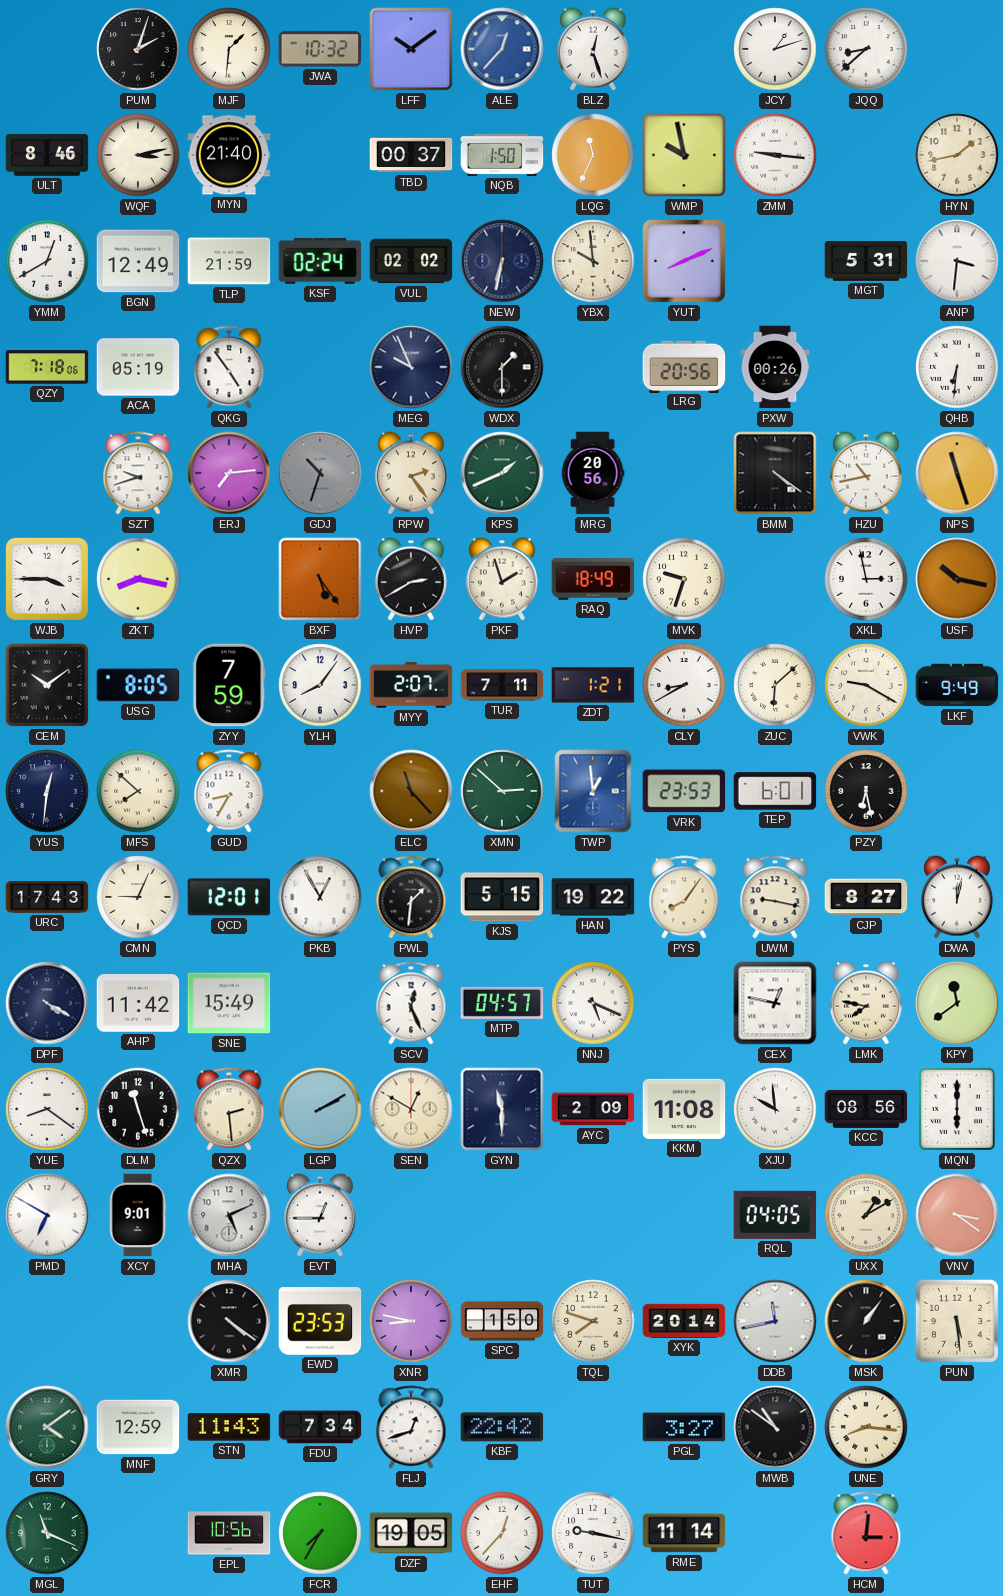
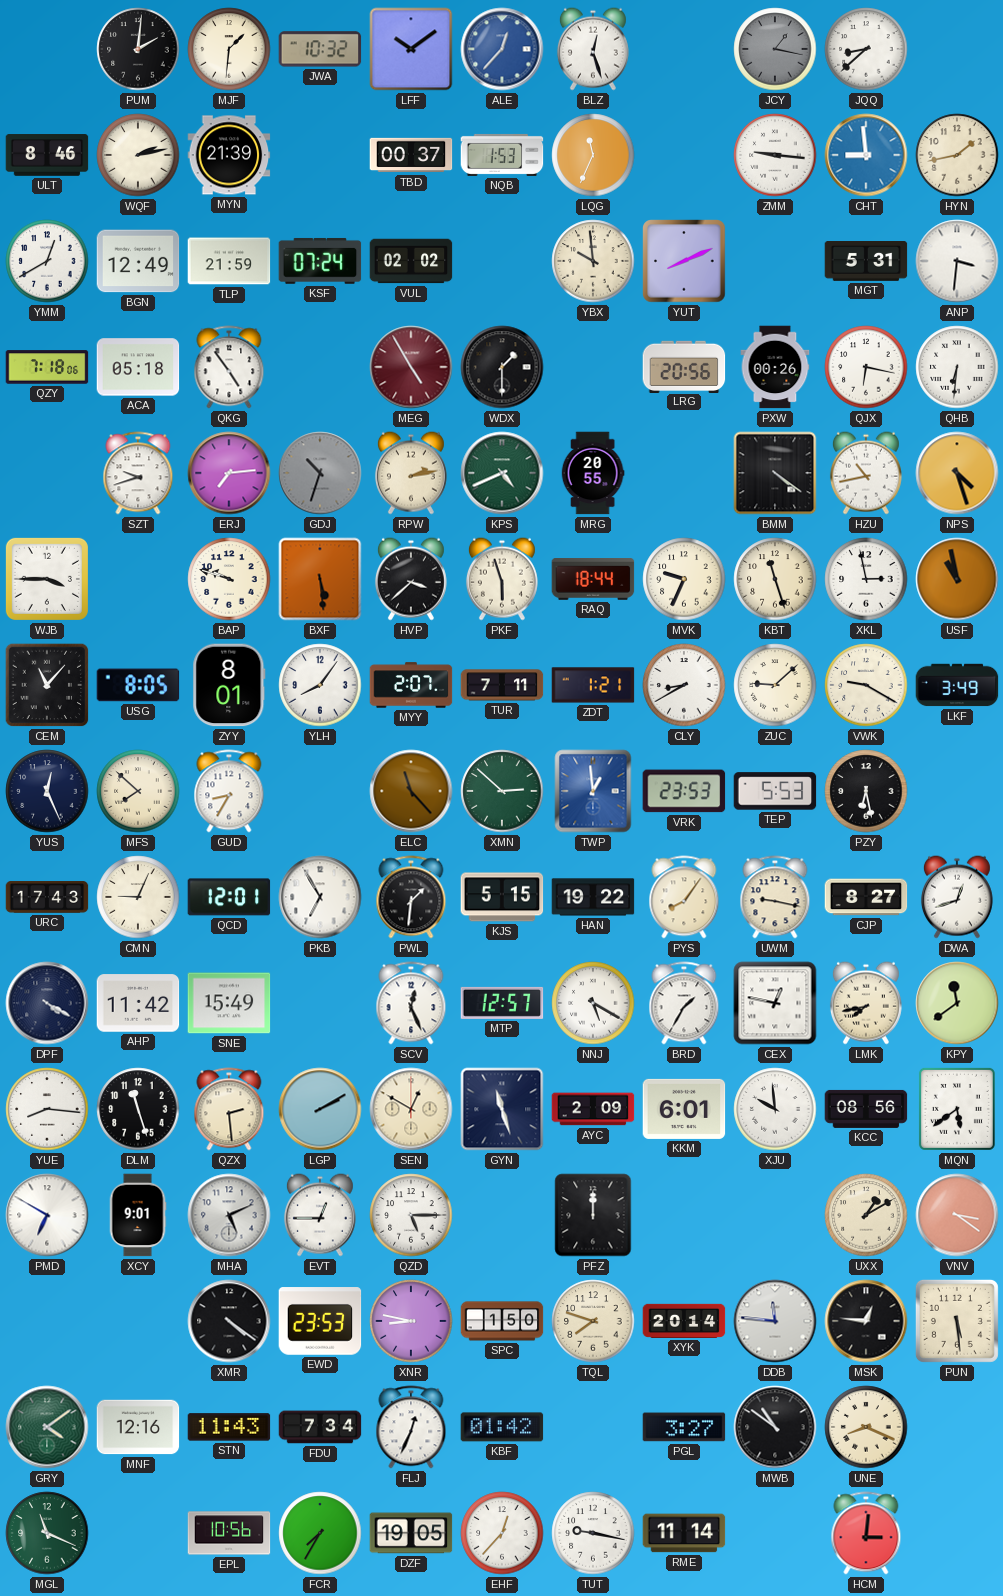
PUM: 2:03 -> 2:01
JCY: 1:12 -> 1:17
JCY dial: white -> grey
WQF: 3:13 -> 2:13
MYN: 21:40 -> 21:39
NQB: 1:50 -> 1:53
WMP: 9:58 -> none
CHT: none -> 8:59
KSF: 02:24 -> 07:24
NEW: 6:32 -> none
ACA: 05:19 -> 05:18
MEG: 9:56 -> 4:55
MEG dial: navy -> burgundy
QJX: none -> 6:17
RPW: 2:24 -> 2:13
KPS: 1:41 -> 4:41
MRG: 20:56 -> 20:55
NPS: 11:27 -> 4:27
ZKT: 8:17 -> none
BAP: none -> 9:48
BXF: 5:24 -> 5:29
HVP: 2:40 -> 3:38
PKF: 1:57 -> 5:57
RAQ: 18:49 -> 18:44
MVK: 9:33 -> 9:34
KBT: none -> 11:27
USF: 10:17 -> 10:58
CEM: 10:09 -> 11:07
ZYY: 7:59 -> 8:01
ZUC: 6:08 -> 9:08
LKF: 9:49 -> 3:49
YUS: 12:31 -> 12:26
TEP: 6:01 -> 5:53
PKB: 12:55 -> 6:55
DWA: 12:02 -> 12:42
MTP: 04:57 -> 12:57
NNJ: 5:19 -> 5:20
BRD: none -> 1:35
LMK: 7:47 -> 7:43
YUE: 8:21 -> 8:16
GYN: 11:30 -> 11:27
KKM: 11:08 -> 6:01
MQN: 6:00 -> 5:39
QZD: none -> 5:15
PFZ: none -> 12:00
RQL: 04:05 -> none
DDB: 11:43 -> 11:46
MSK: 1:06 -> 12:46
MNF: 12:59 -> 12:16
FLJ: 12:42 -> 12:34
KBF: 22:42 -> 01:42
UNE: 8:16 -> 8:19
